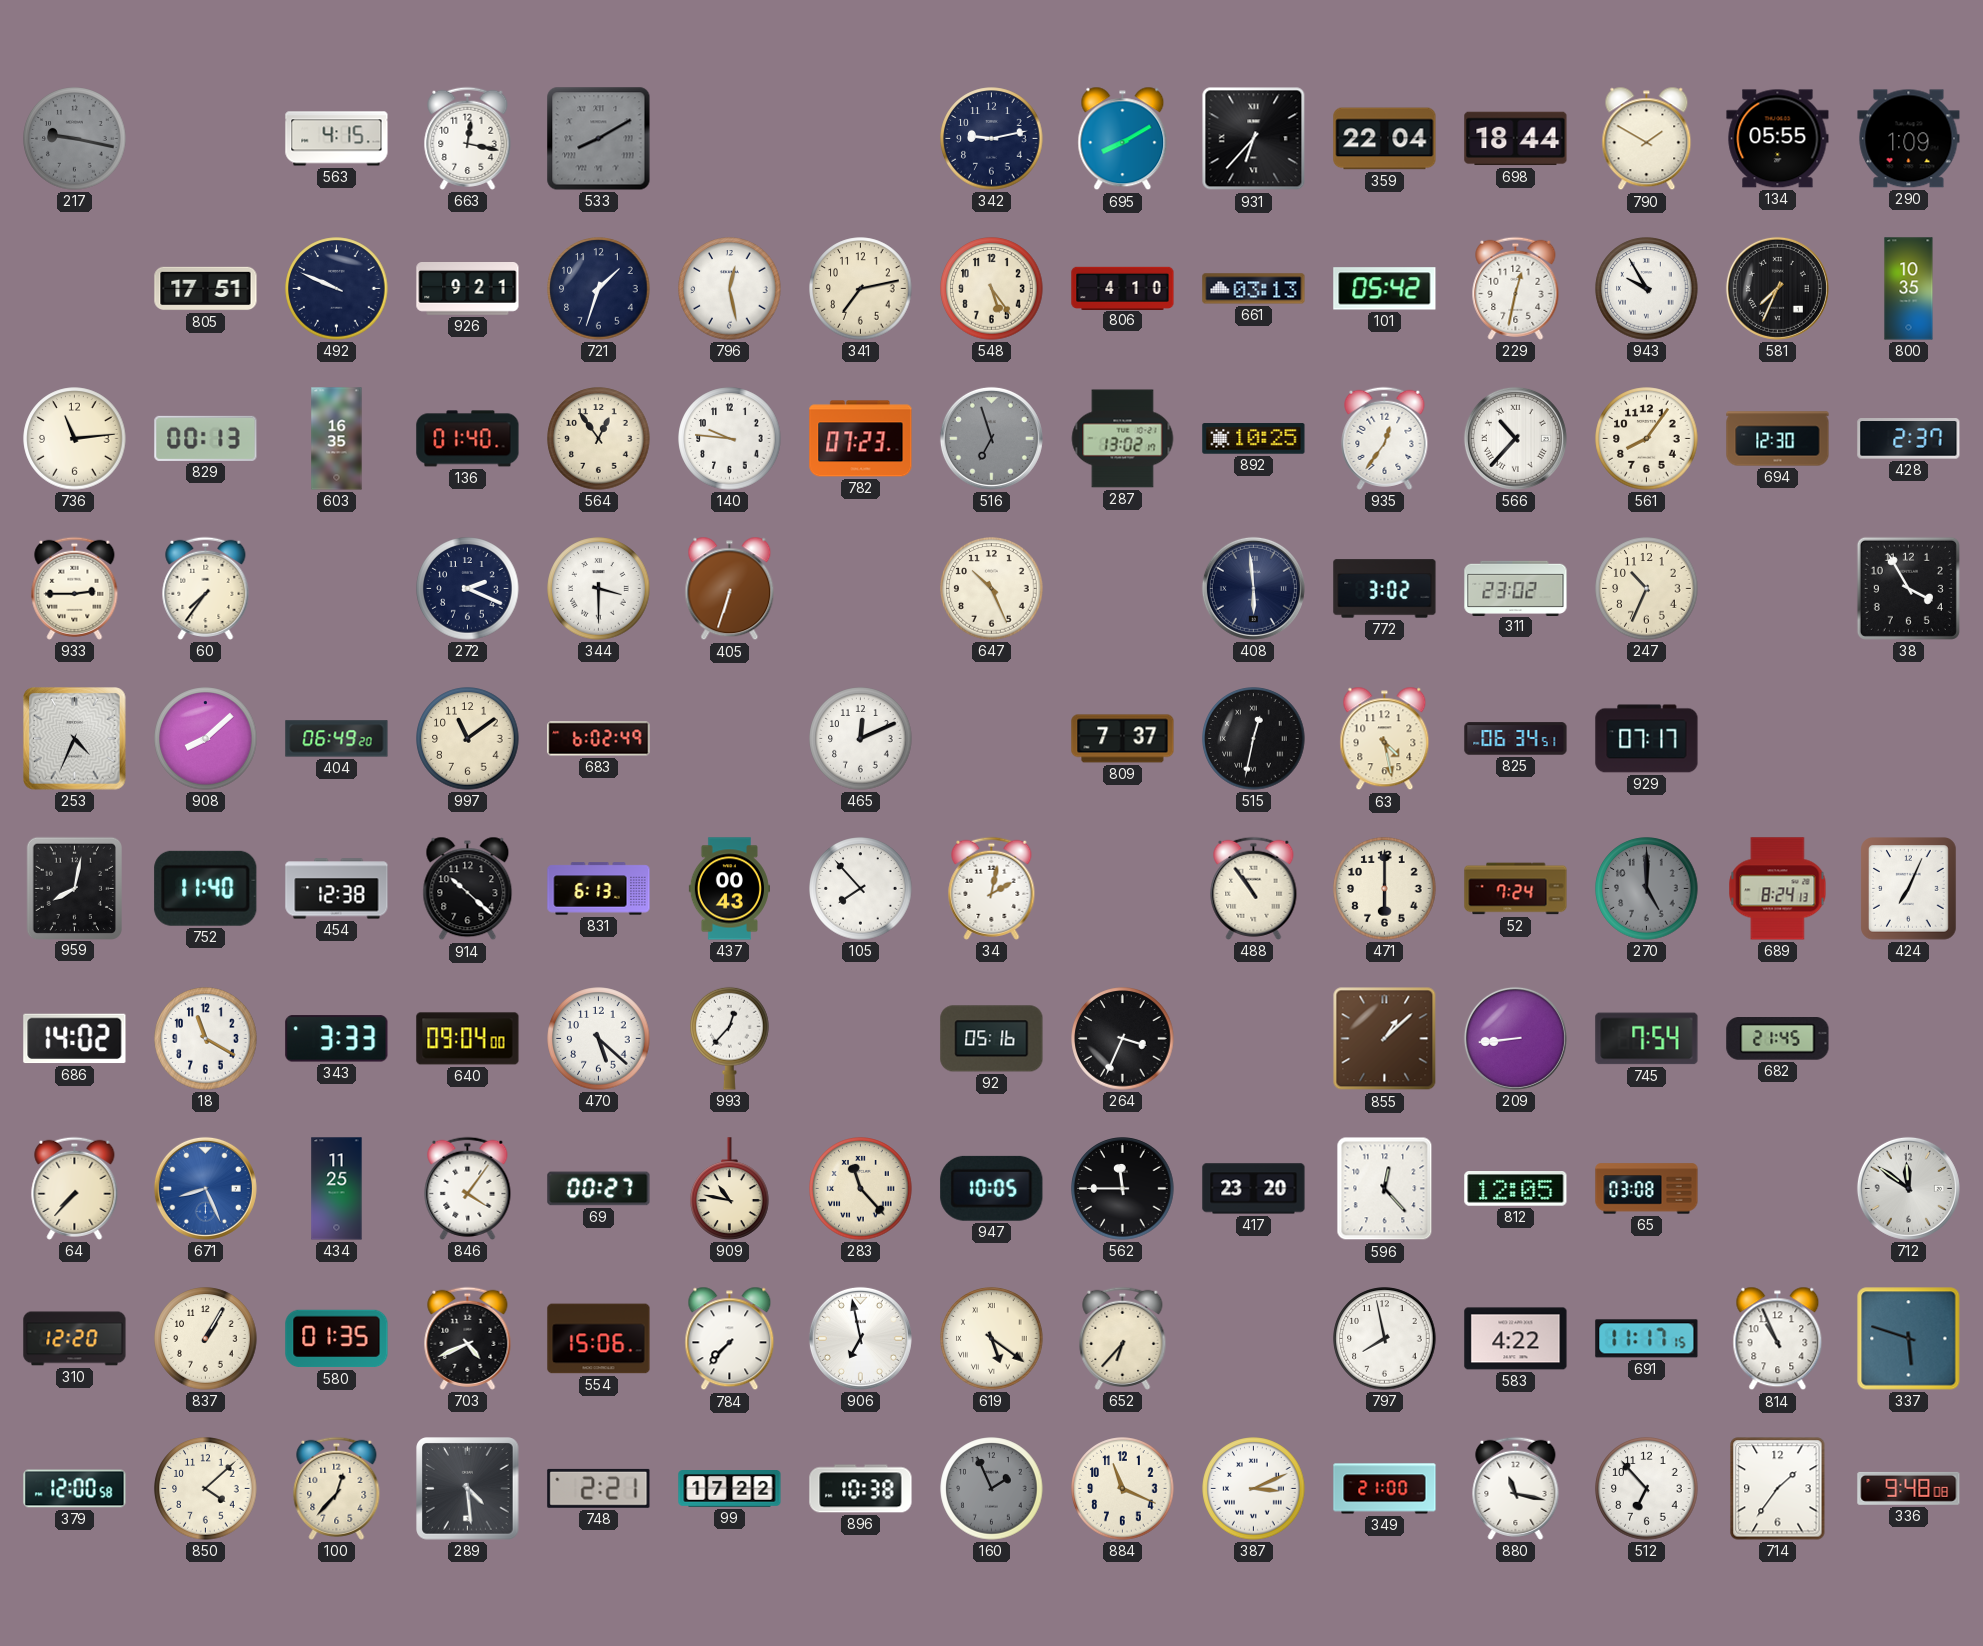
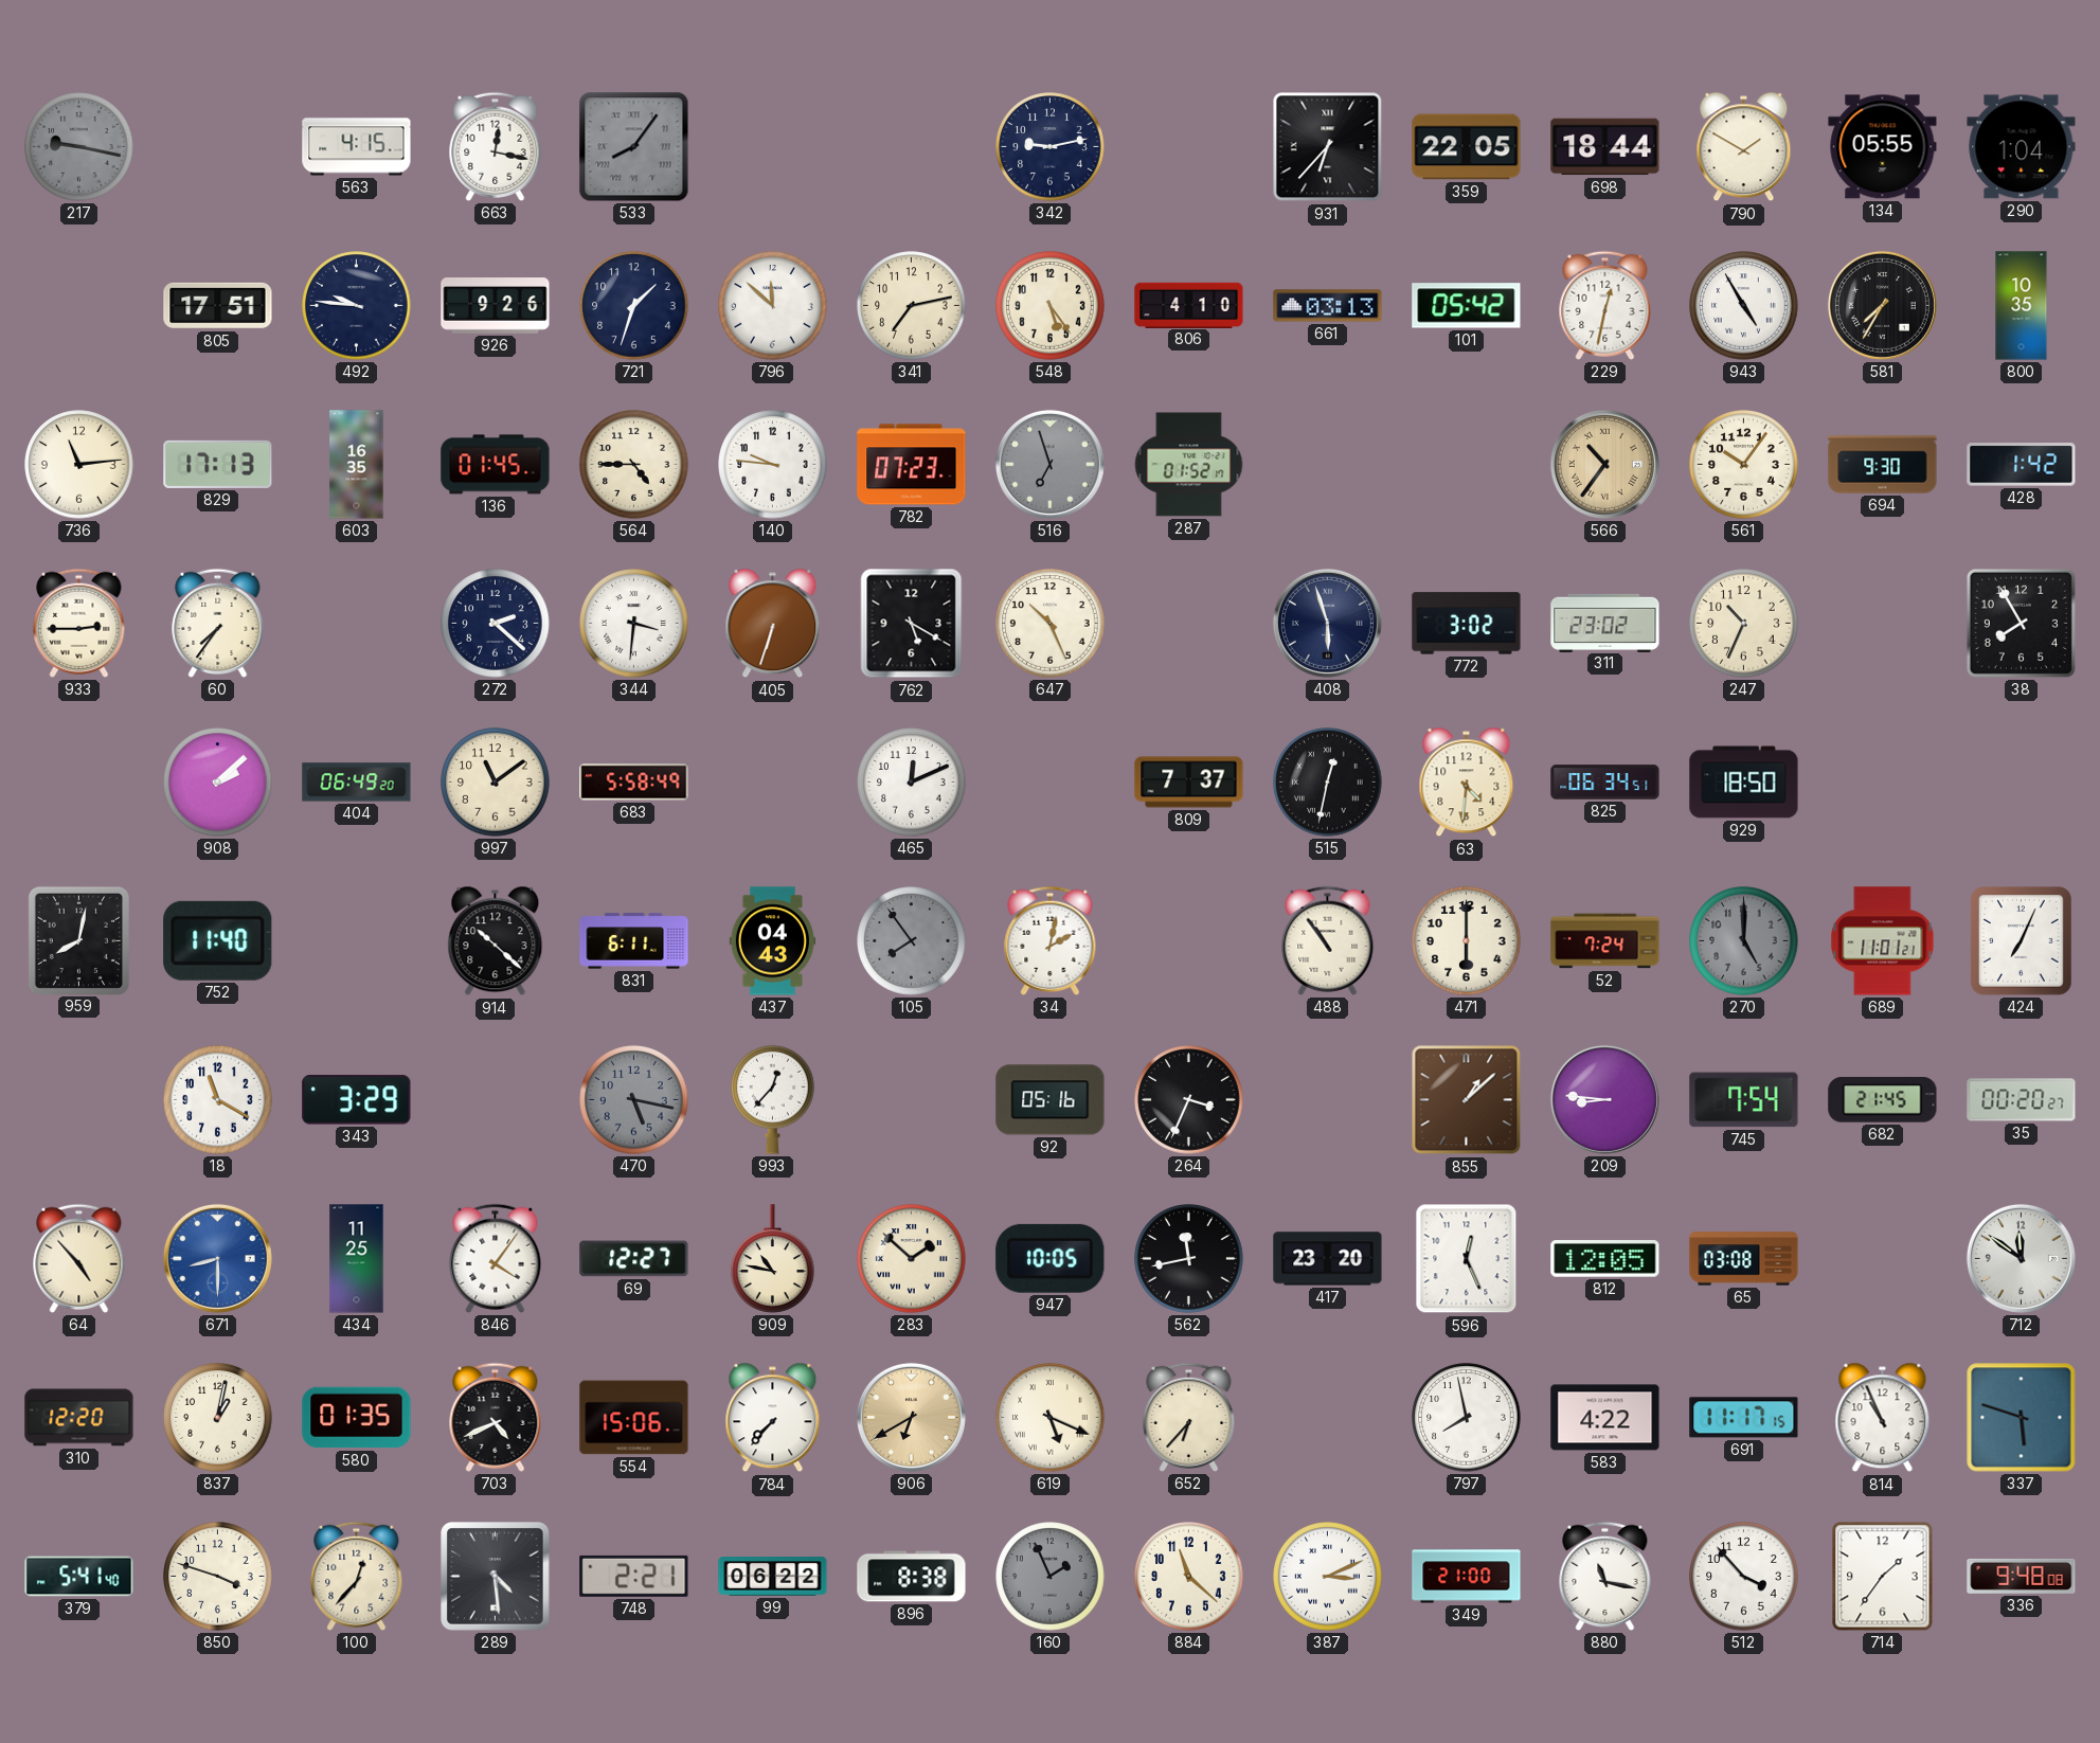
533: 8:10 -> 8:06
695: 8:10 -> none
359: 22:04 -> 22:05
290: 1:09 -> 1:04
492: 9:49 -> 9:46
926: 9:21 -> 9:26
796: 12:28 -> 11:52
943: 9:55 -> 4:55
581: 7:34 -> 7:35
829: 00:13 -> 17:13
136: 01:40 -> 01:45
564: 12:54 -> 4:45
287: 13:02 -> 01:52
892: 10:25 -> none
935: 12:36 -> none
566: 10:37 -> 10:36
566 dial: white -> champagne
561: 8:06 -> 10:06
694: 12:30 -> 9:30
428: 2:37 -> 1:42
272: 2:19 -> 2:22
344: 3:30 -> 3:31
762: none -> 5:20
408: 5:59 -> 5:57
38: 3:55 -> 7:55
253: 4:34 -> none
908: 8:08 -> 2:08
683: 6:02 -> 5:58
63: 4:28 -> 4:31
929: 07:17 -> 18:50
454: 12:38 -> none
831: 6:13 -> 6:11
437: 00:43 -> 04:43
105: 7:53 -> 7:54
105 dial: white -> grey
689: 8:24 -> 11:01
686: 14:02 -> none
343: 3:33 -> 3:29
640: 09:04 -> none
470: 5:22 -> 5:17
470 dial: white -> grey
209: 8:44 -> 8:46
35: none -> 00:20
64: 7:37 -> 4:53
671: 8:26 -> 8:30
69: 00:27 -> 12:27
283: 11:23 -> 1:52
562: 11:45 -> 11:43
596: 12:23 -> 12:26
837: 1:05 -> 1:02
906: 6:58 -> 6:40
906 dial: white -> champagne
619: 5:21 -> 5:19
379: 12:00 -> 5:41
850: 4:08 -> 3:48
99: 17:22 -> 06:22
896: 10:38 -> 8:38
884: 11:19 -> 11:22
512: 6:53 -> 3:53
